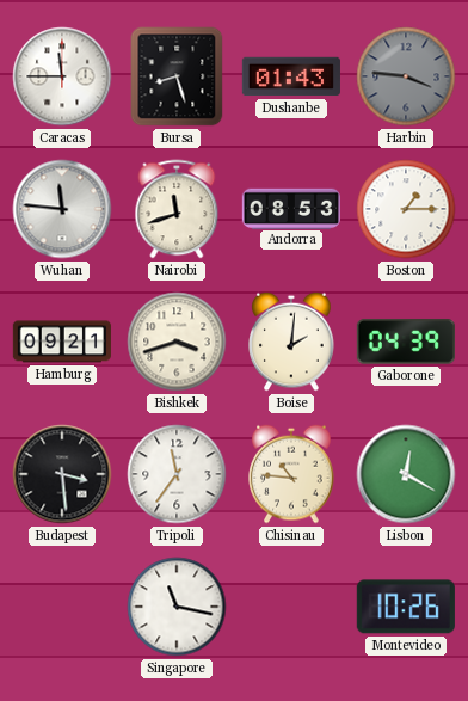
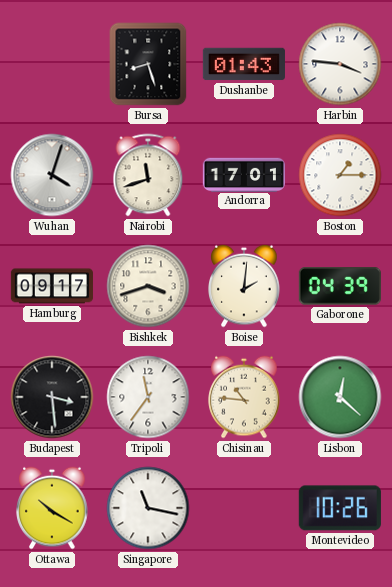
Caracas: 11:45 -> none
Harbin dial: grey -> white
Wuhan: 11:46 -> 4:03
Andorra: 08:53 -> 17:01
Hamburg: 09:21 -> 09:17
Lisbon: 12:20 -> 12:22
Ottawa: none -> 10:20
